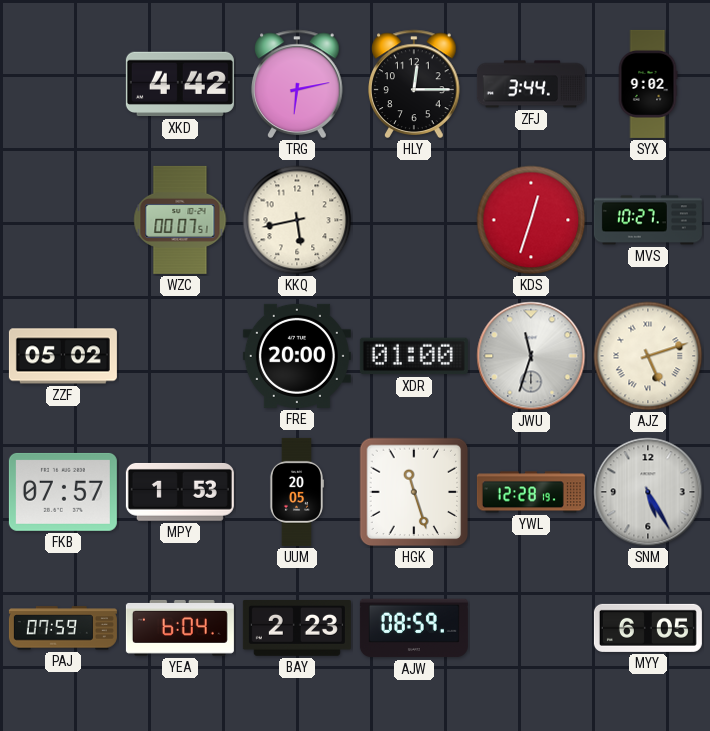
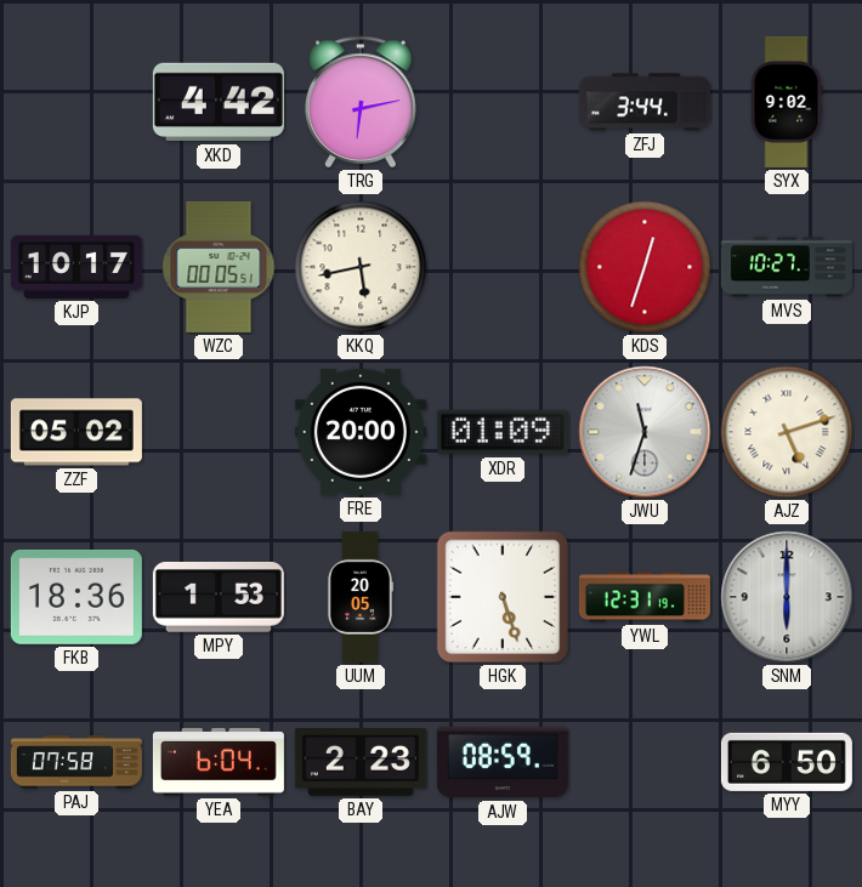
HLY: 12:15 -> none
KJP: none -> 10:17
WZC: 00:07 -> 00:05
XDR: 01:00 -> 01:09
FKB: 07:57 -> 18:36
HGK: 11:27 -> 5:27
YWL: 12:28 -> 12:31
SNM: 5:25 -> 6:00
PAJ: 07:59 -> 07:58
MYY: 6:05 -> 6:50
